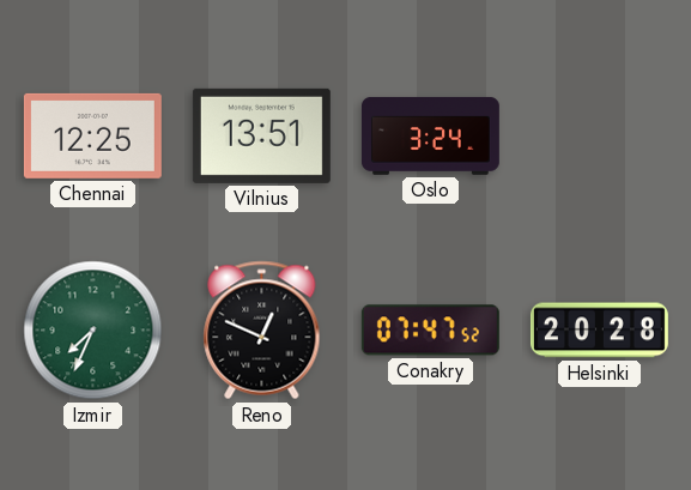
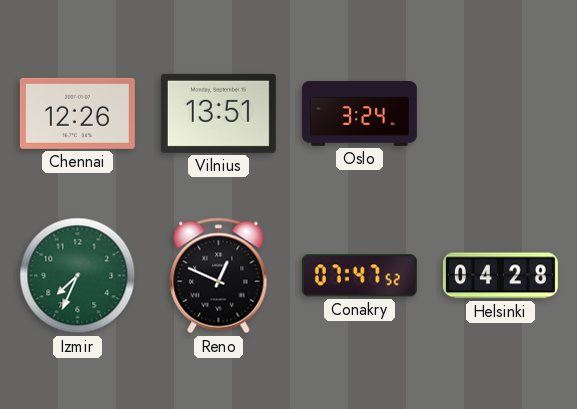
Chennai: 12:25 -> 12:26
Helsinki: 20:28 -> 04:28
